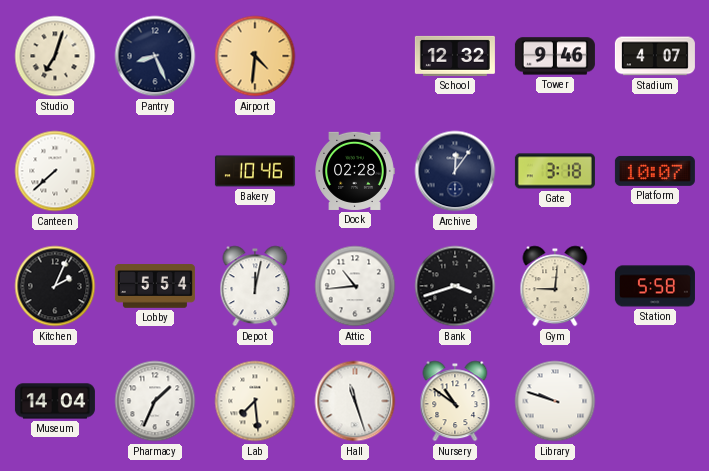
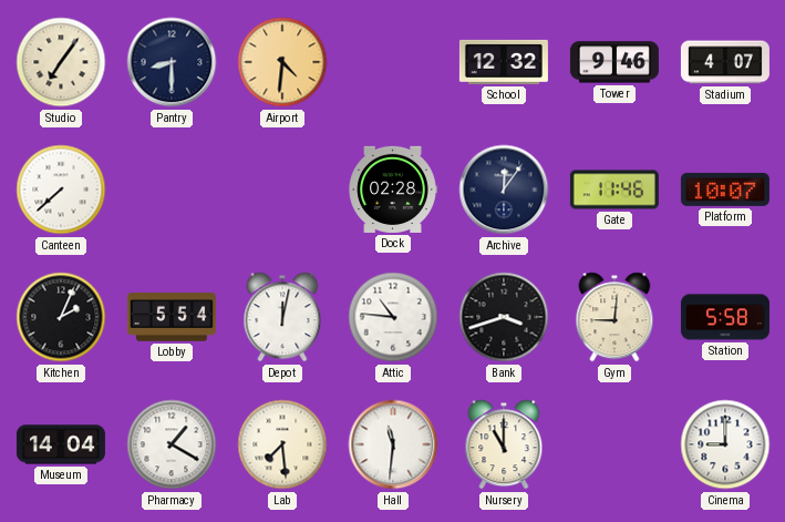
Studio: 7:03 -> 7:06
Pantry: 8:26 -> 8:30
Bakery: 10:46 -> none
Gate: 3:18 -> 11:46
Attic: 10:44 -> 10:46
Pharmacy: 1:34 -> 1:20
Hall: 11:27 -> 11:31
Nursery: 10:51 -> 11:00
Library: 9:48 -> none
Cinema: none -> 9:00
